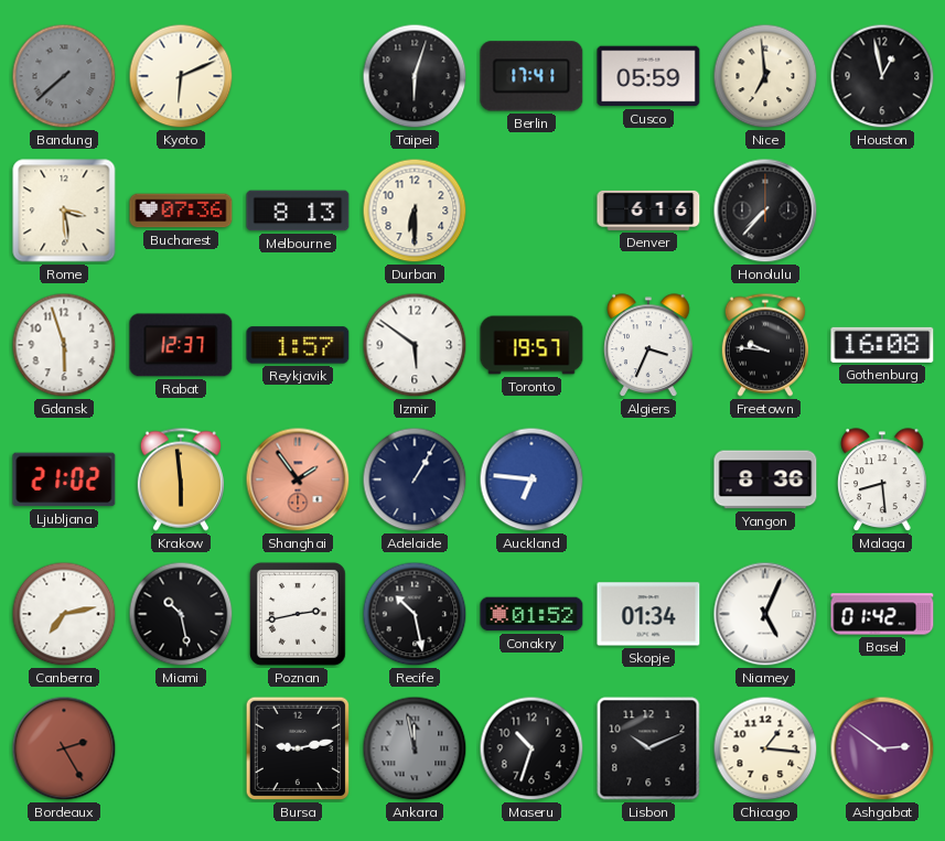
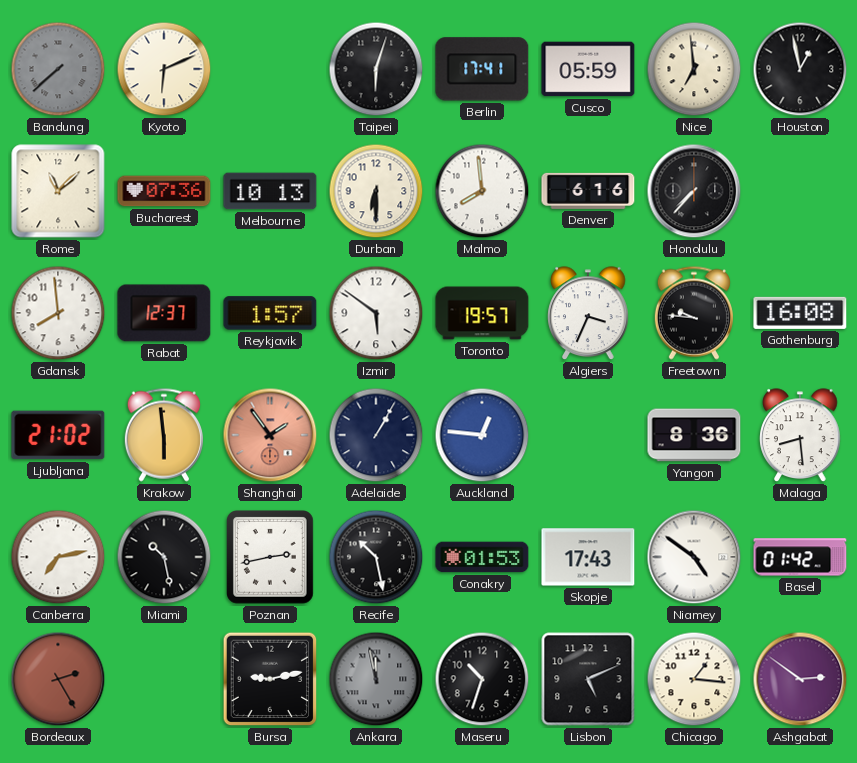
Rome: 3:29 -> 11:08
Melbourne: 8:13 -> 10:13
Malmo: none -> 7:59
Gdansk: 5:57 -> 7:59
Auckland: 6:46 -> 12:46
Conakry: 01:52 -> 01:53
Skopje: 01:34 -> 17:43
Niamey: 5:04 -> 4:51
Lisbon: 10:11 -> 5:11
